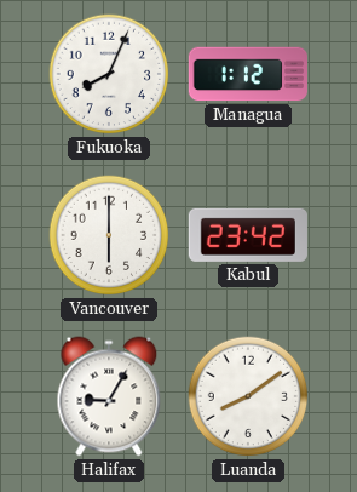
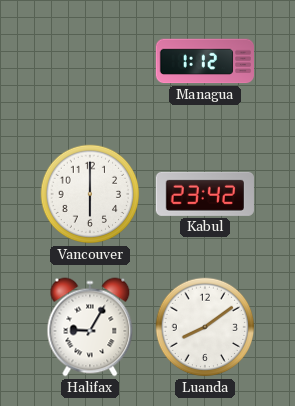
Fukuoka: 8:04 -> none
